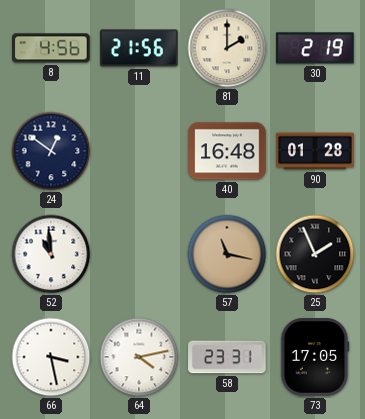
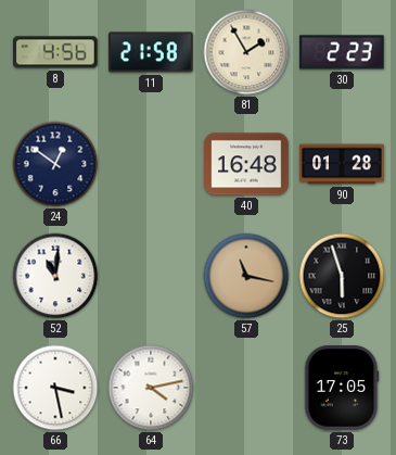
11: 21:56 -> 21:58
81: 2:00 -> 1:55
30: 2:19 -> 2:23
52: 10:59 -> 11:01
25: 1:56 -> 5:57
58: 23:31 -> none
